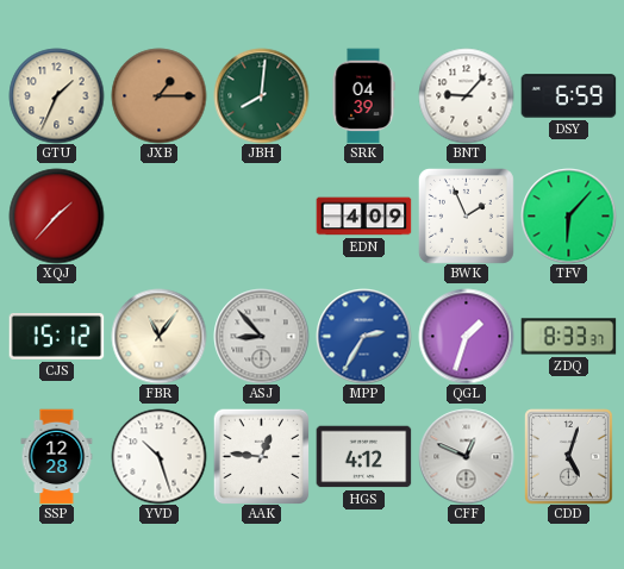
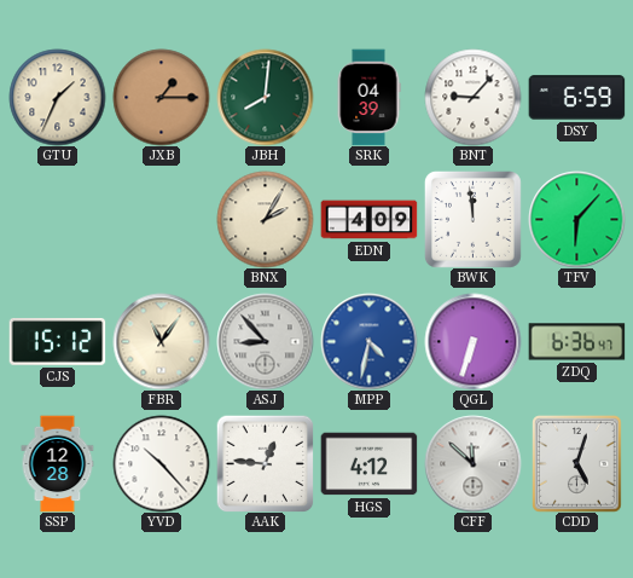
XQJ: 1:37 -> none
BNX: none -> 2:05
BWK: 1:56 -> 11:59
MPP: 2:35 -> 4:32
QGL: 1:33 -> 6:33
ZDQ: 8:33 -> 6:36
YVD: 10:27 -> 10:23
CFF: 12:49 -> 11:52
